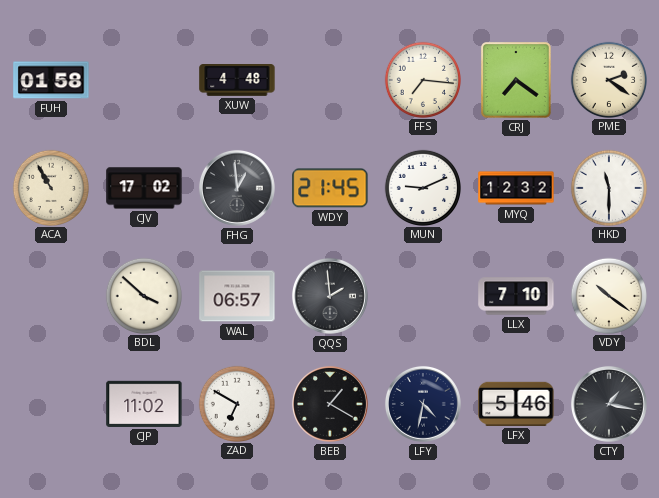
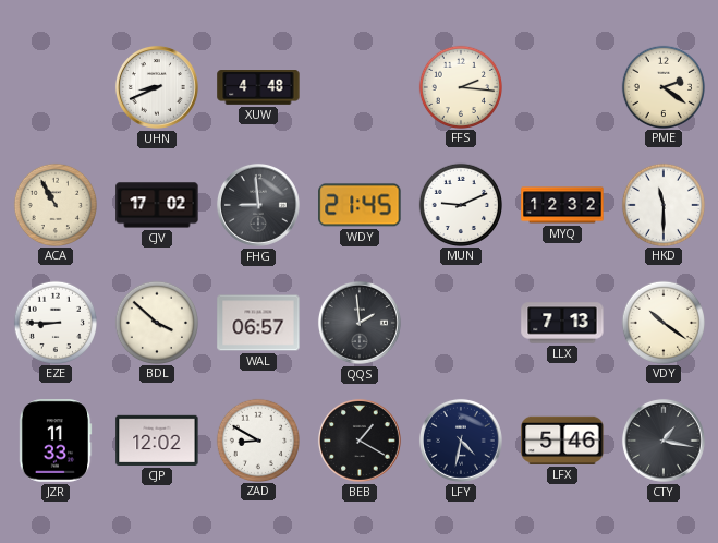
FUH: 01:58 -> none
UHN: none -> 8:41
FFS: 7:16 -> 2:16
CRJ: 7:21 -> none
FHG: 12:59 -> 8:59
EZE: none -> 8:45
LLX: 7:10 -> 7:13
JZR: none -> 11:33
CJP: 11:02 -> 12:02
ZAD: 6:50 -> 8:50
